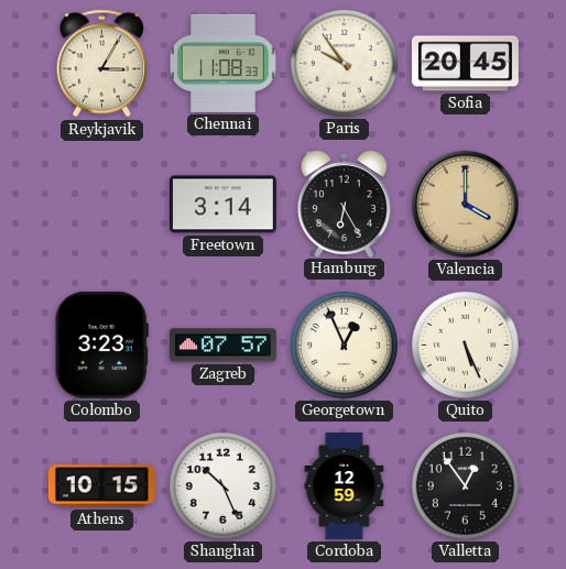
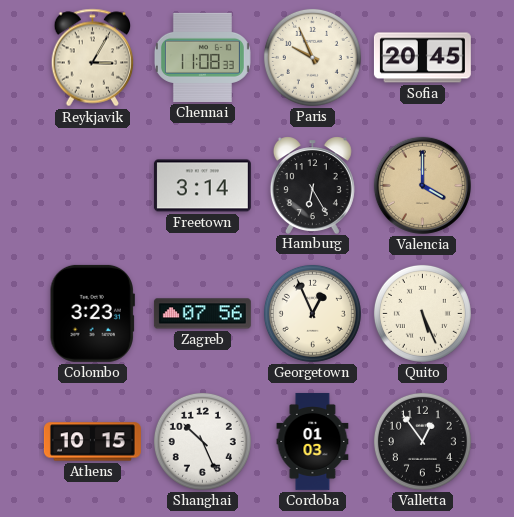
Paris: 9:54 -> 9:56
Zagreb: 07:57 -> 07:56
Cordoba: 12:59 -> 01:03
